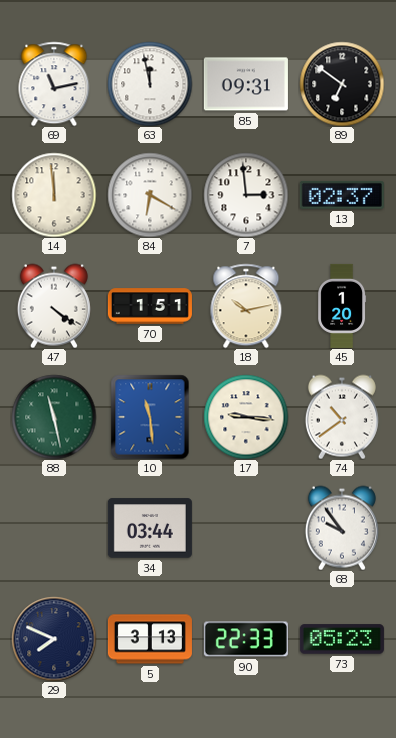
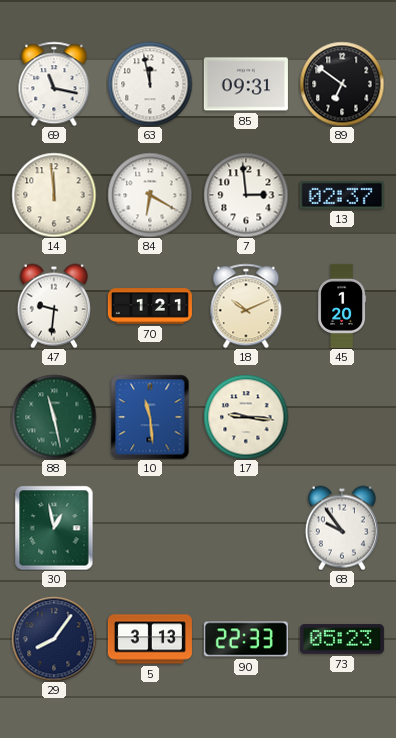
69: 11:13 -> 11:17
47: 4:21 -> 9:31
70: 1:51 -> 1:21
18: 10:13 -> 10:11
74: 10:39 -> none
30: none -> 12:58
34: 03:44 -> none
29: 7:49 -> 8:06
